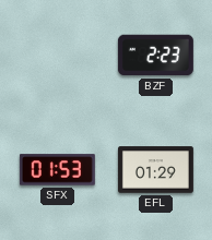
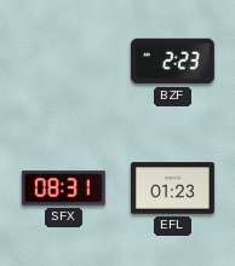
SFX: 01:53 -> 08:31
EFL: 01:29 -> 01:23
